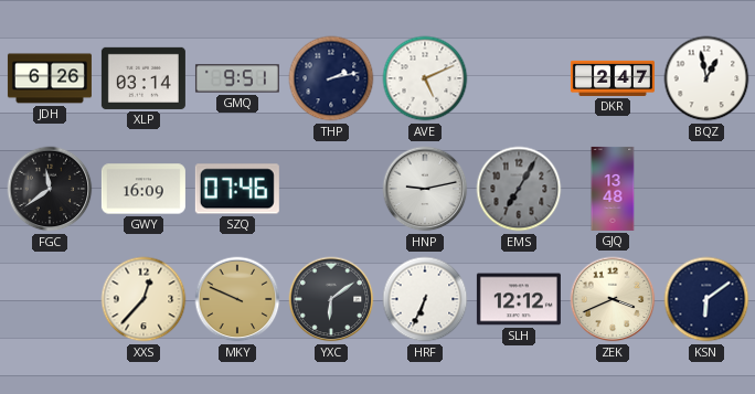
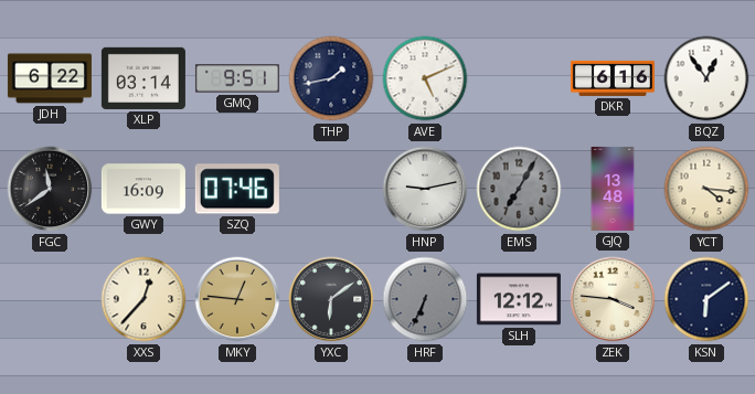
JDH: 6:26 -> 6:22
THP: 2:13 -> 1:43
DKR: 2:47 -> 6:16
BQZ: 12:58 -> 12:54
YCT: none -> 4:16
MKY: 9:49 -> 12:46
HRF dial: white -> grey
ZEK: 3:41 -> 3:46
